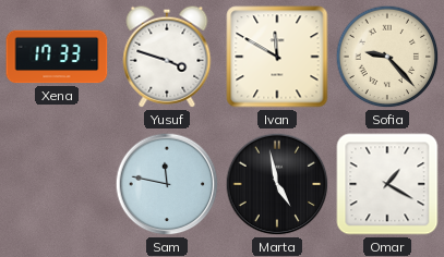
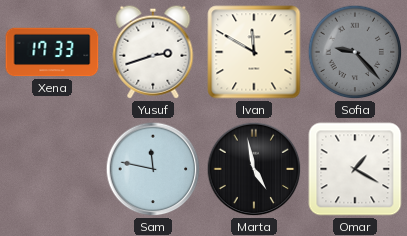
Yusuf: 3:48 -> 2:42
Sofia dial: cream -> grey
